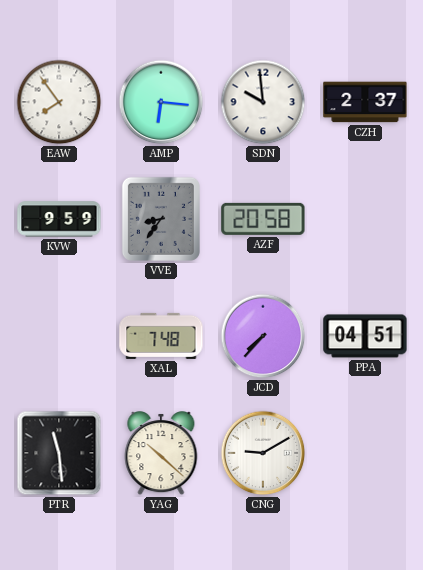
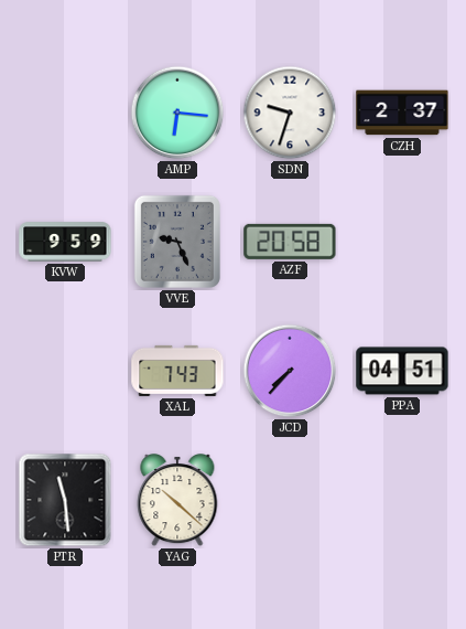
EAW: 7:54 -> none
SDN: 9:59 -> 9:33
VVE: 8:36 -> 9:26
XAL: 7:48 -> 7:43
CNG: 9:10 -> none
